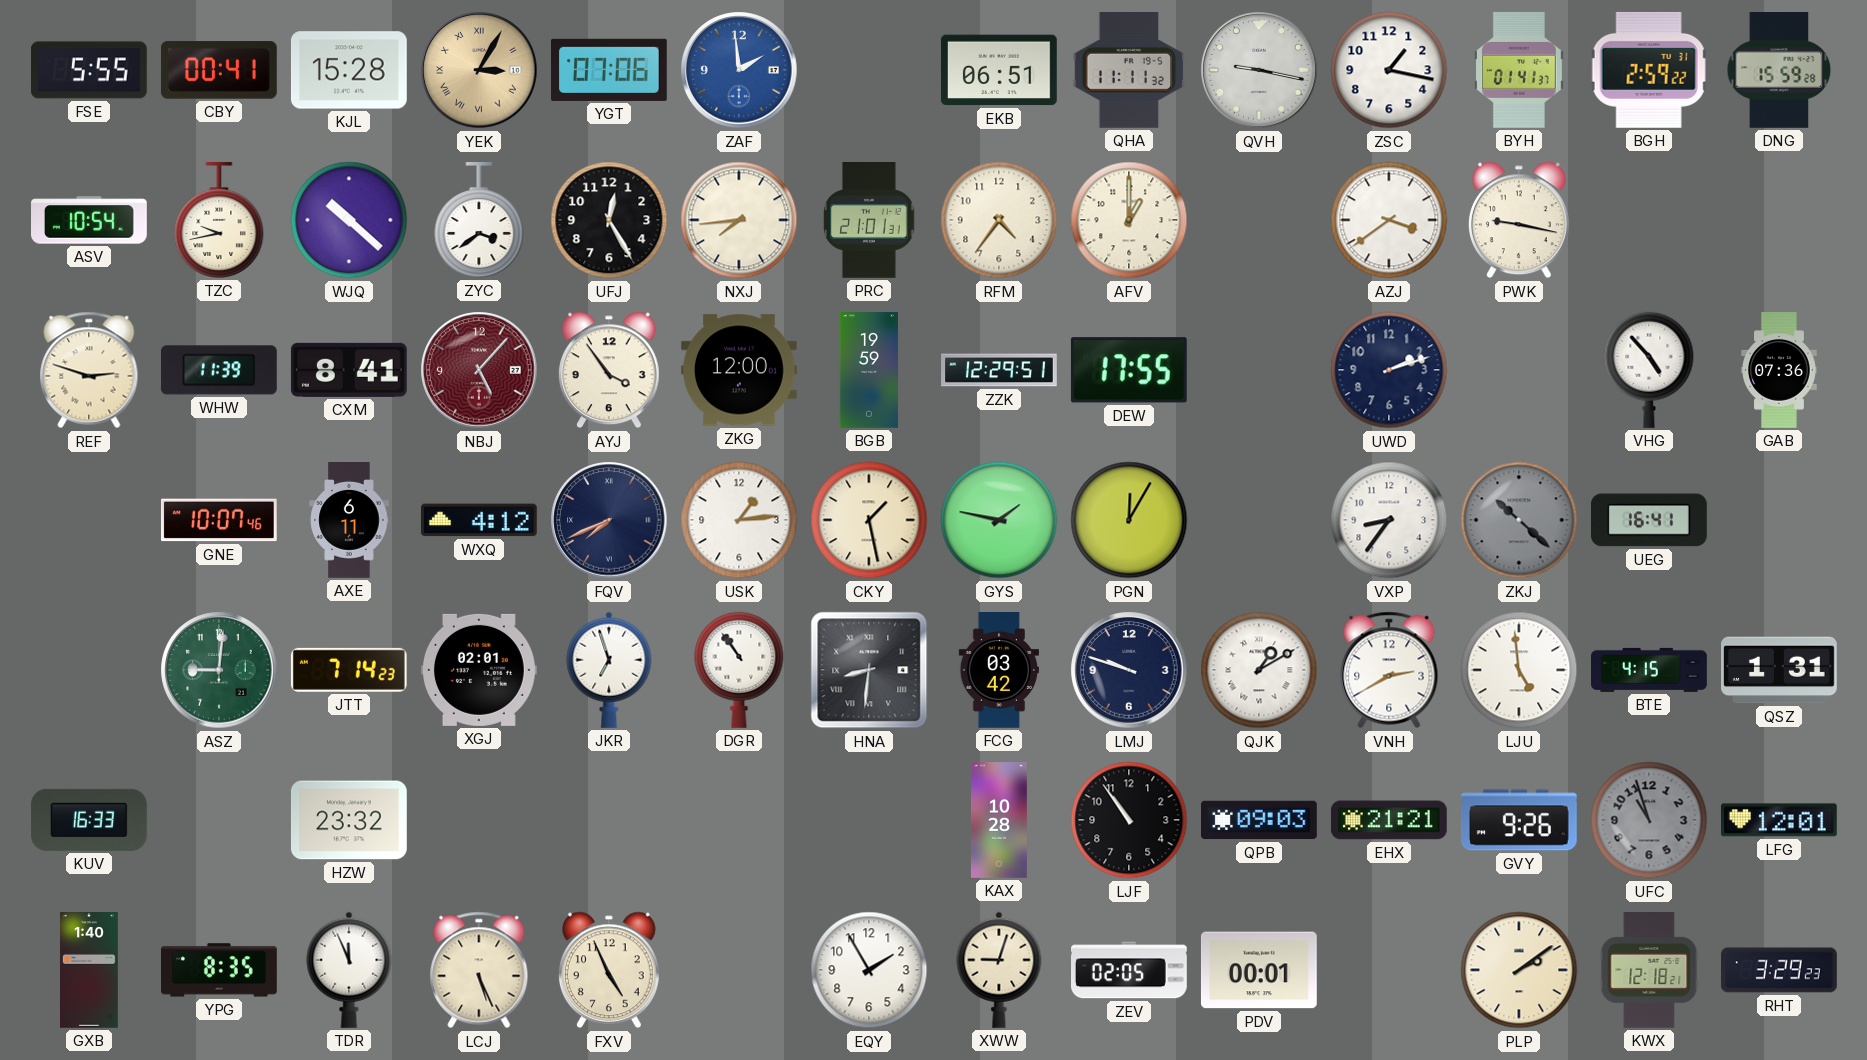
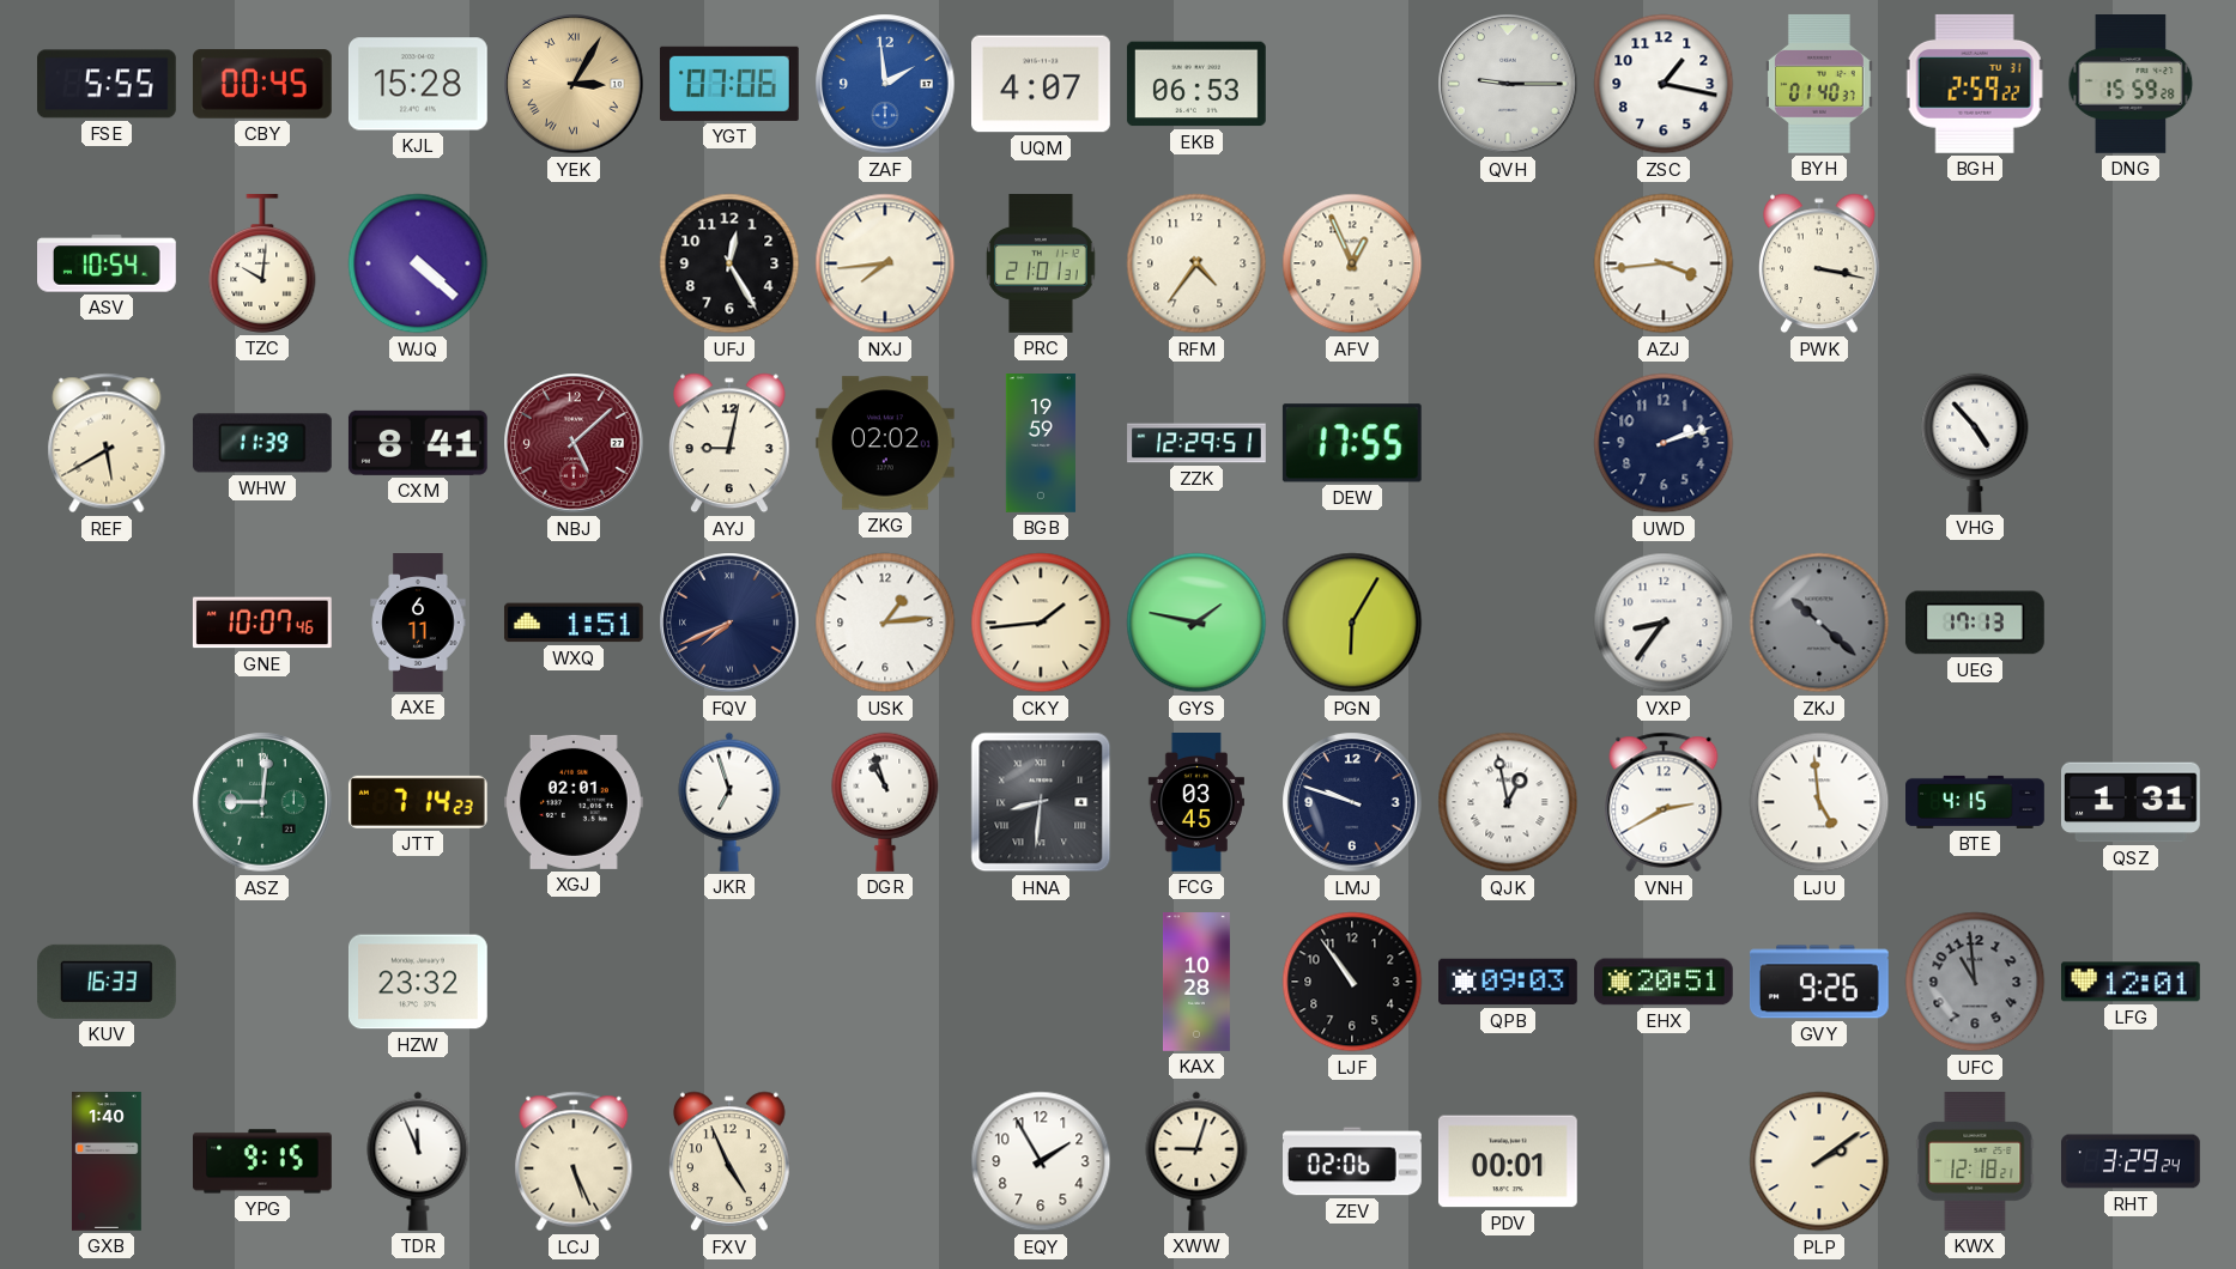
CBY: 00:41 -> 00:45
UQM: none -> 4:07
EKB: 06:51 -> 06:53
QHA: 11:11 -> none
QVH: 9:17 -> 9:15
BYH: 01:41 -> 01:40
TZC: 9:43 -> 10:01
WJQ: 10:22 -> 4:22
ZYC: 3:39 -> none
AFV: 1:00 -> 12:56
AZJ: 3:39 -> 3:44
PWK: 9:17 -> 3:17
REF: 2:48 -> 5:40
NBJ: 5:07 -> 5:08
AYJ: 3:54 -> 9:02
ZKG: 12:00 -> 02:02
GAB: 07:36 -> none
WXQ: 4:12 -> 1:51
CKY: 1:28 -> 1:44
PGN: 12:05 -> 6:05
UEG: 16:41 -> 17:13
DGR: 10:54 -> 10:57
FCG: 03:42 -> 03:45
QJK: 1:10 -> 12:58
EHX: 21:21 -> 20:51
UFC: 10:57 -> 10:59
YPG: 8:35 -> 9:15
ZEV: 02:05 -> 02:06
RHT: 3:29:23 -> 3:29:24
